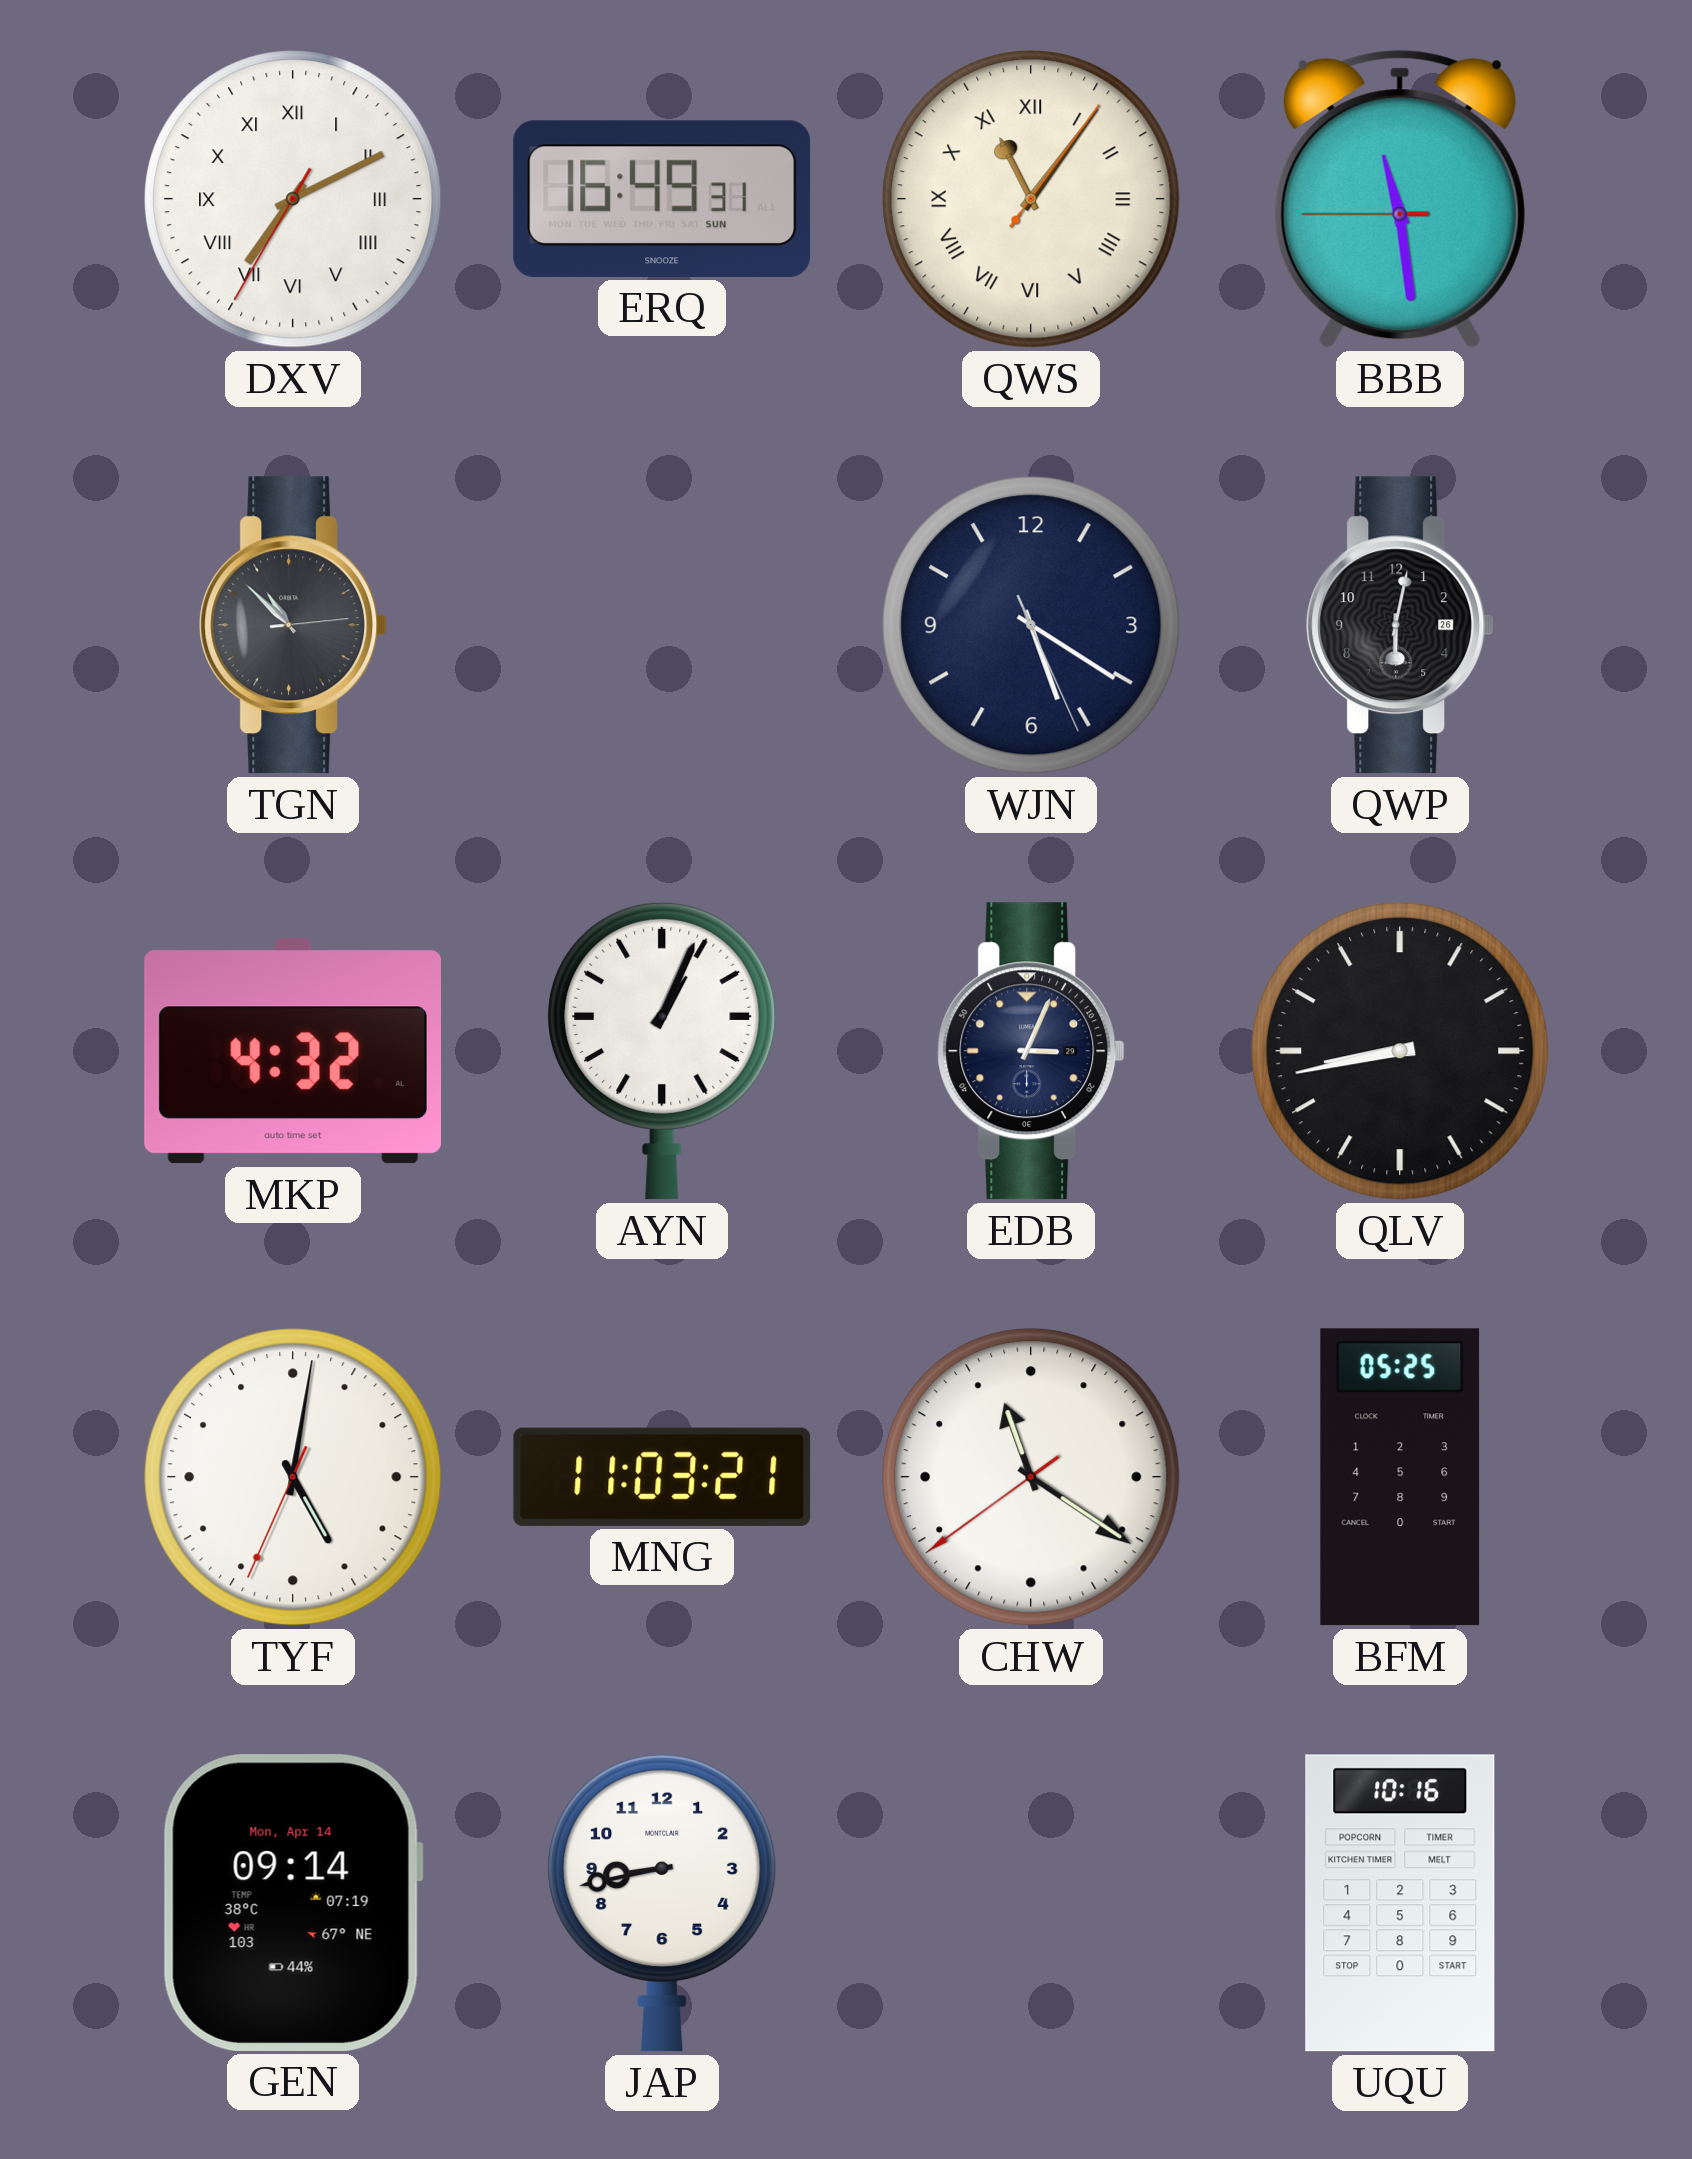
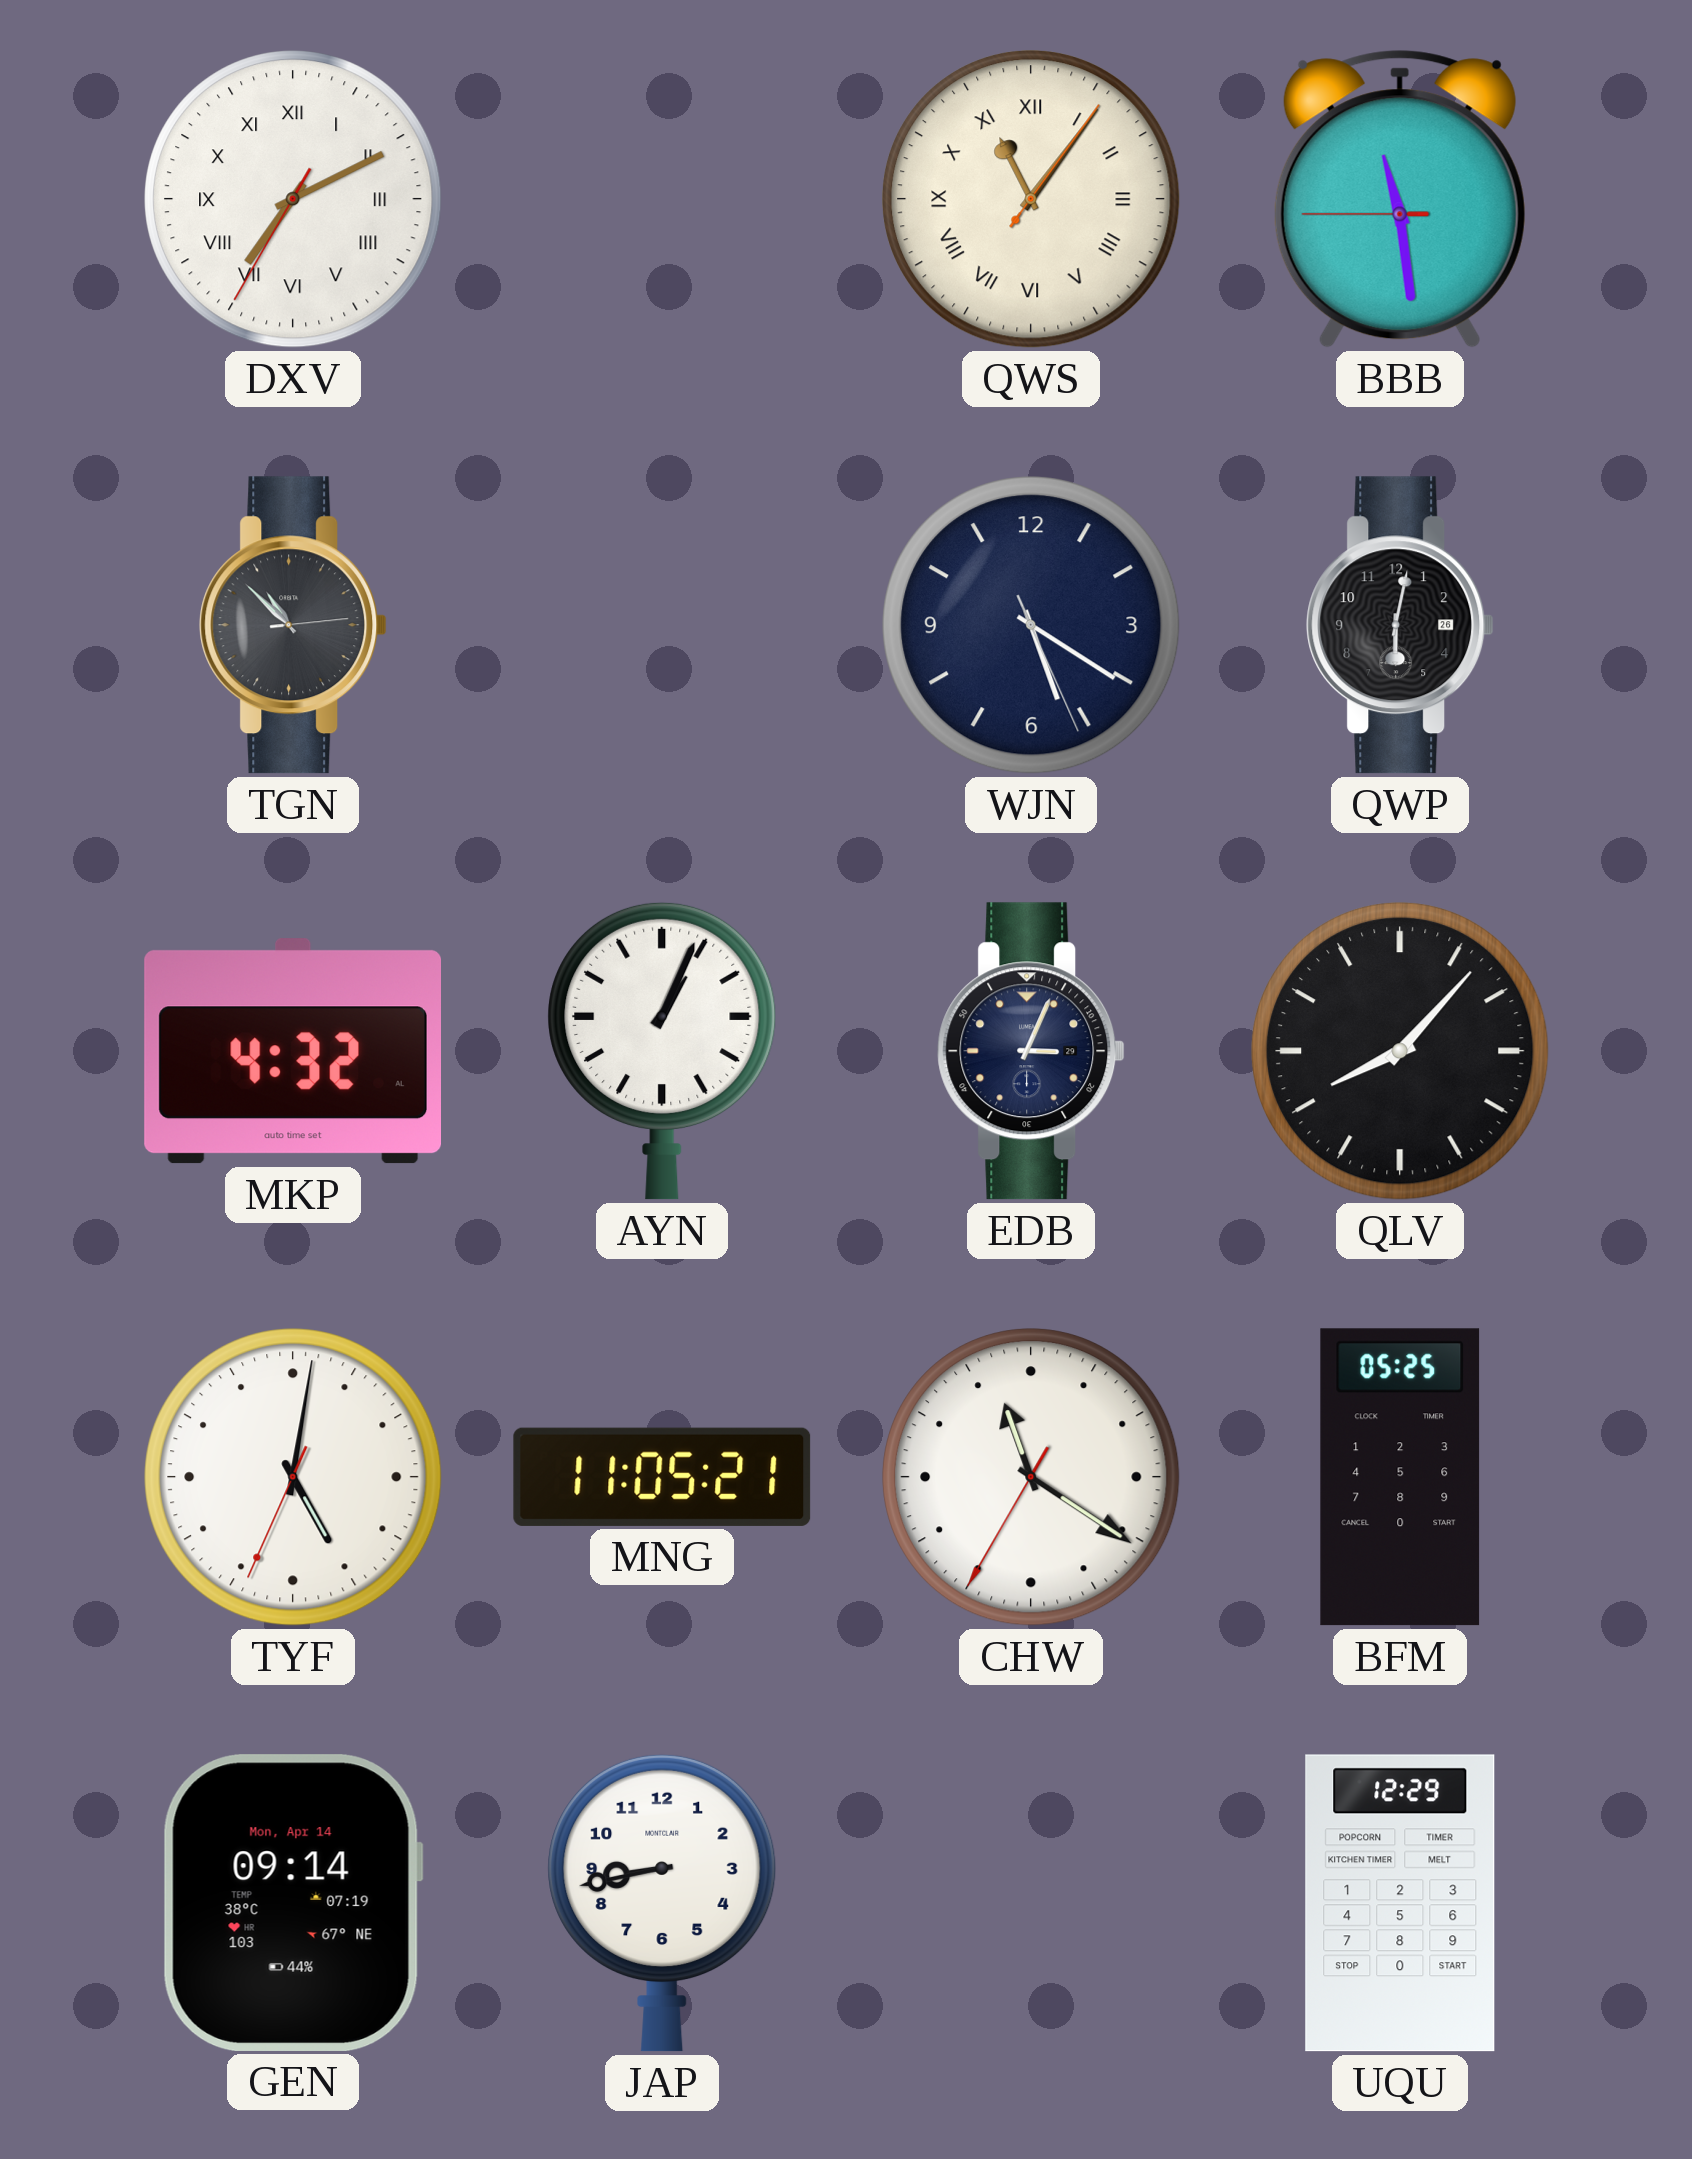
ERQ: 16:49 -> none
QLV: 8:43 -> 8:07
MNG: 11:03 -> 11:05
CHW: 11:20:39 -> 11:20:35
UQU: 10:16 -> 12:29
